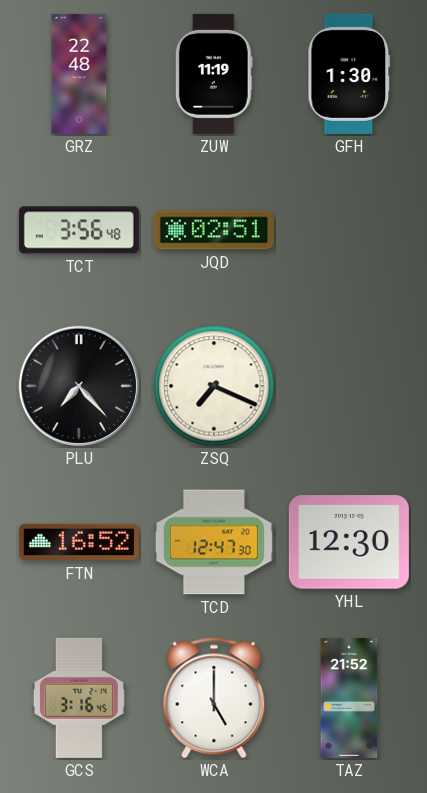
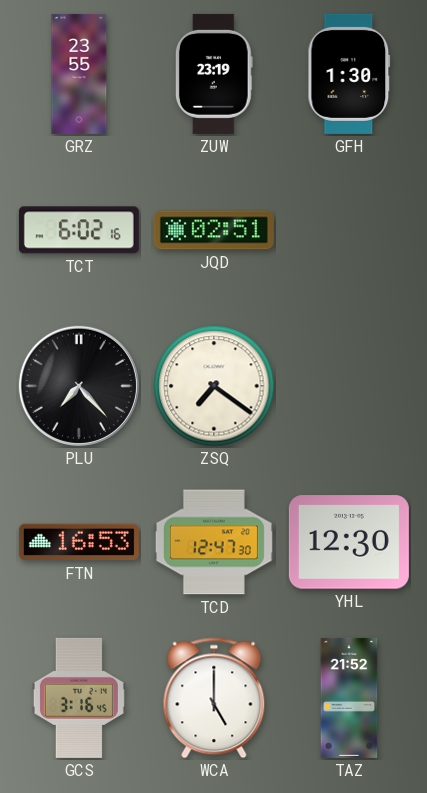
GRZ: 22:48 -> 23:55
ZUW: 11:19 -> 23:19
TCT: 3:56 -> 6:02
ZSQ: 7:19 -> 7:21
FTN: 16:52 -> 16:53
